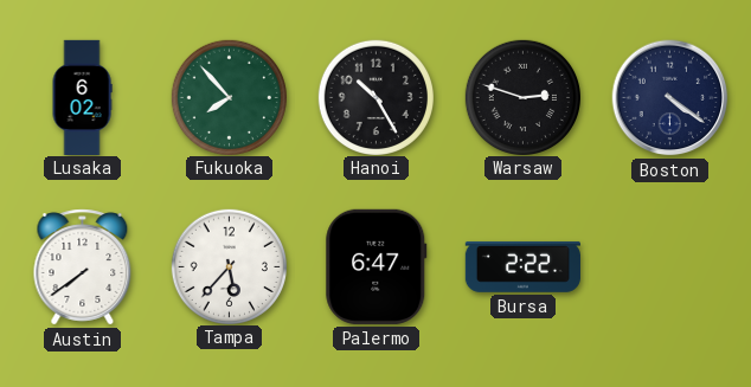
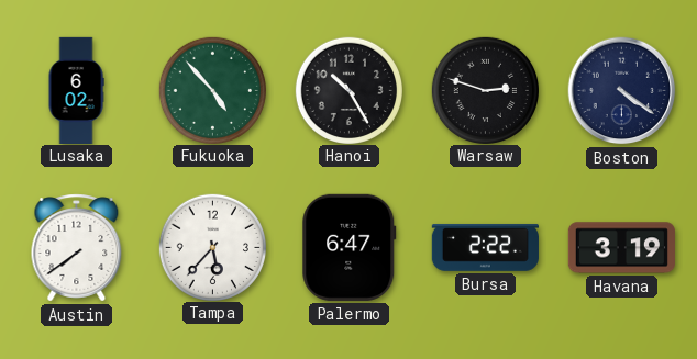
Fukuoka: 7:53 -> 4:53
Havana: none -> 3:19
